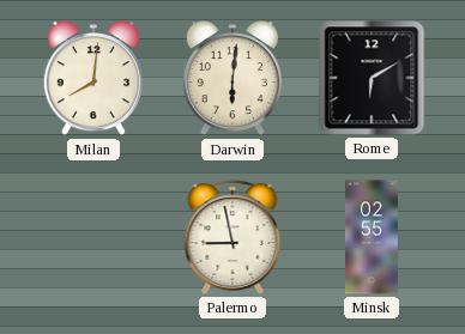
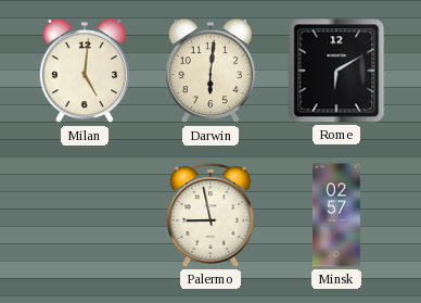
Milan: 8:01 -> 5:01
Minsk: 02:55 -> 02:57
